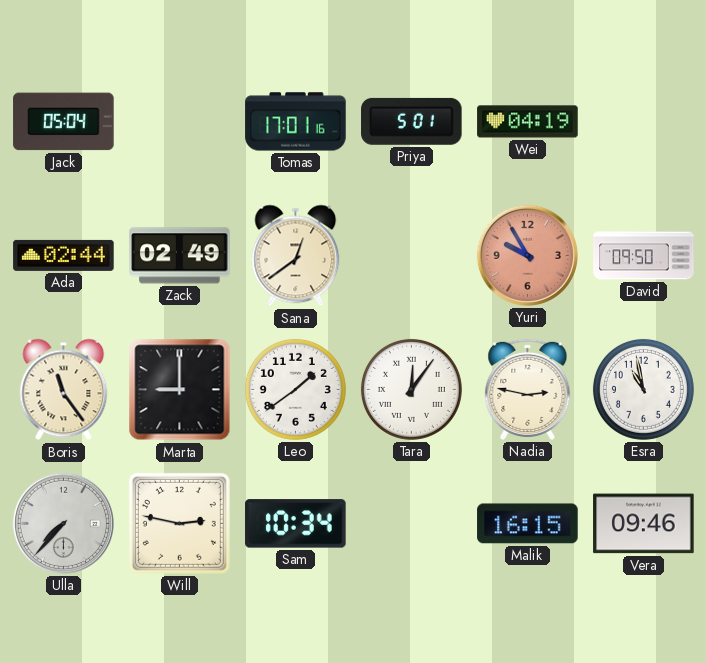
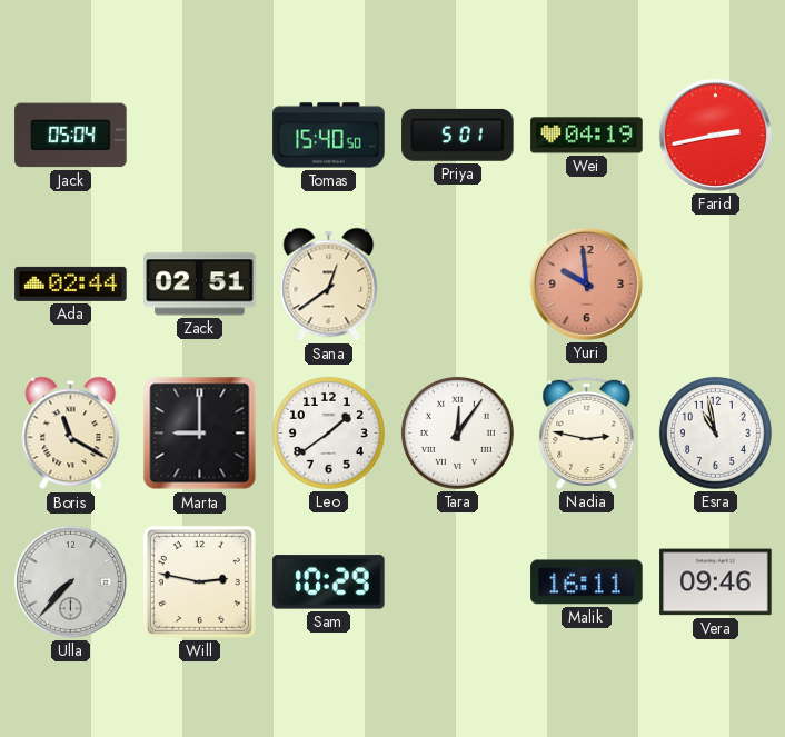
Tomas: 17:01 -> 15:40
Farid: none -> 2:43
Zack: 02:49 -> 02:51
Yuri: 9:55 -> 9:59
David: 09:50 -> none
Boris: 11:24 -> 11:20
Sam: 10:34 -> 10:29
Malik: 16:15 -> 16:11
